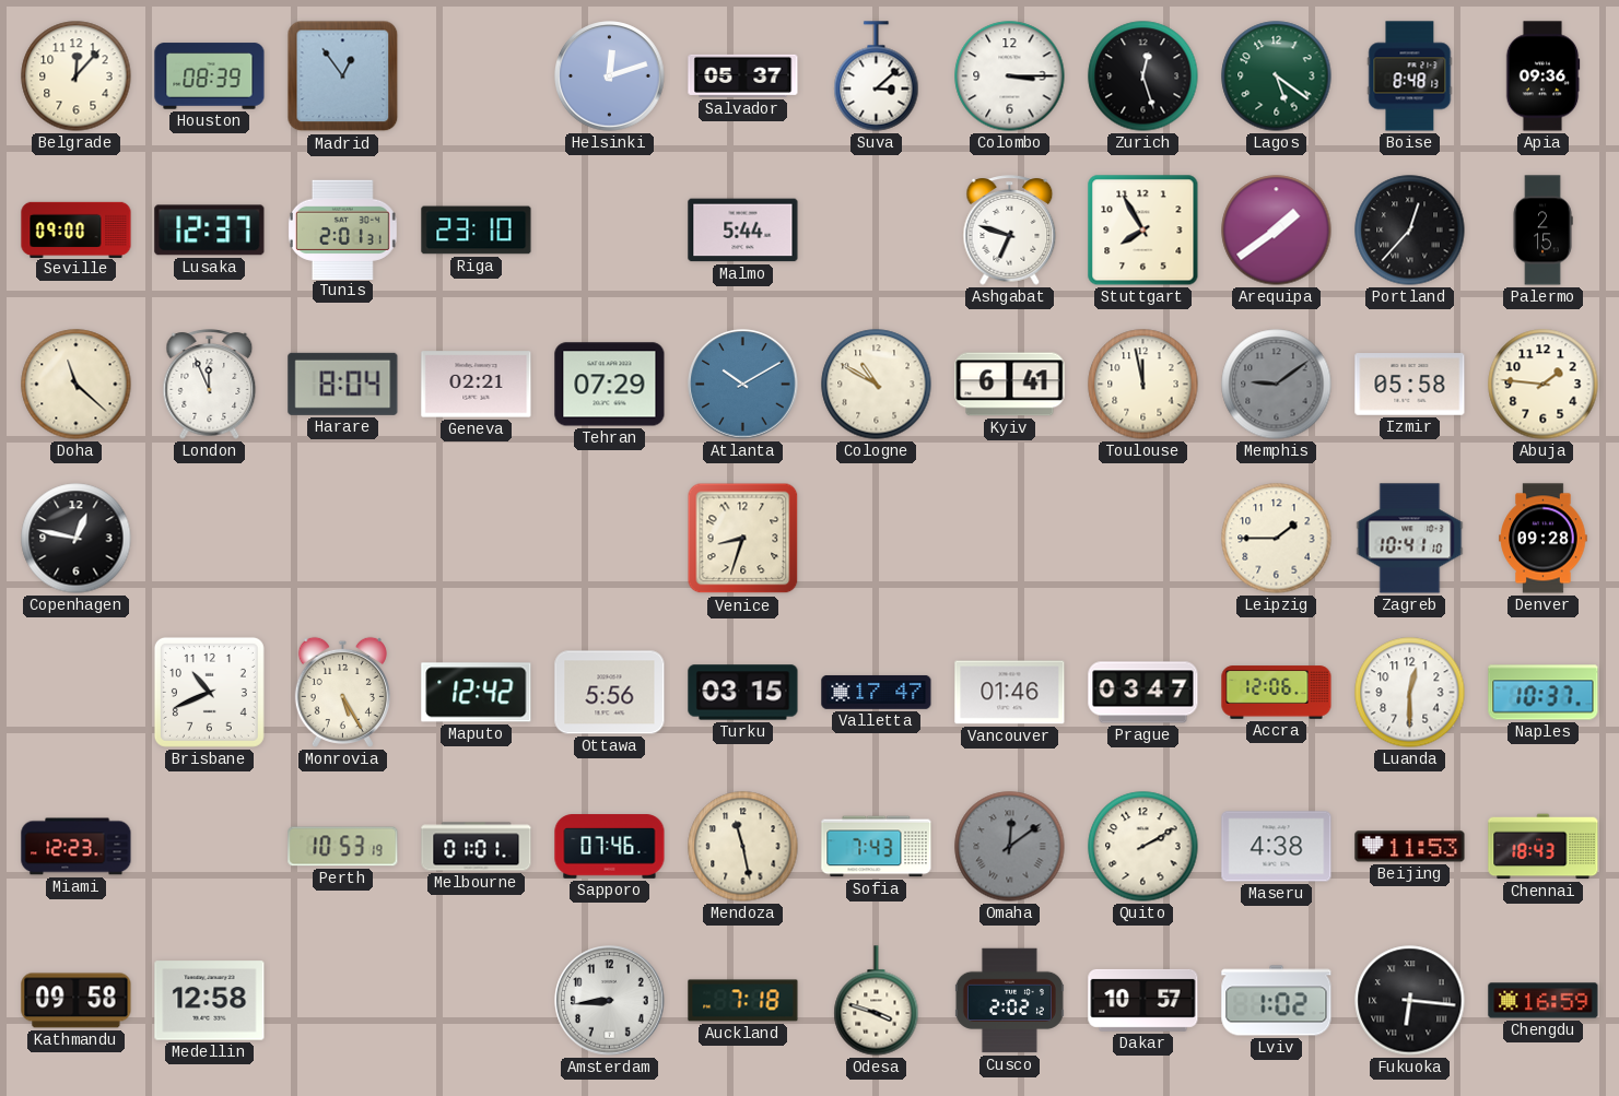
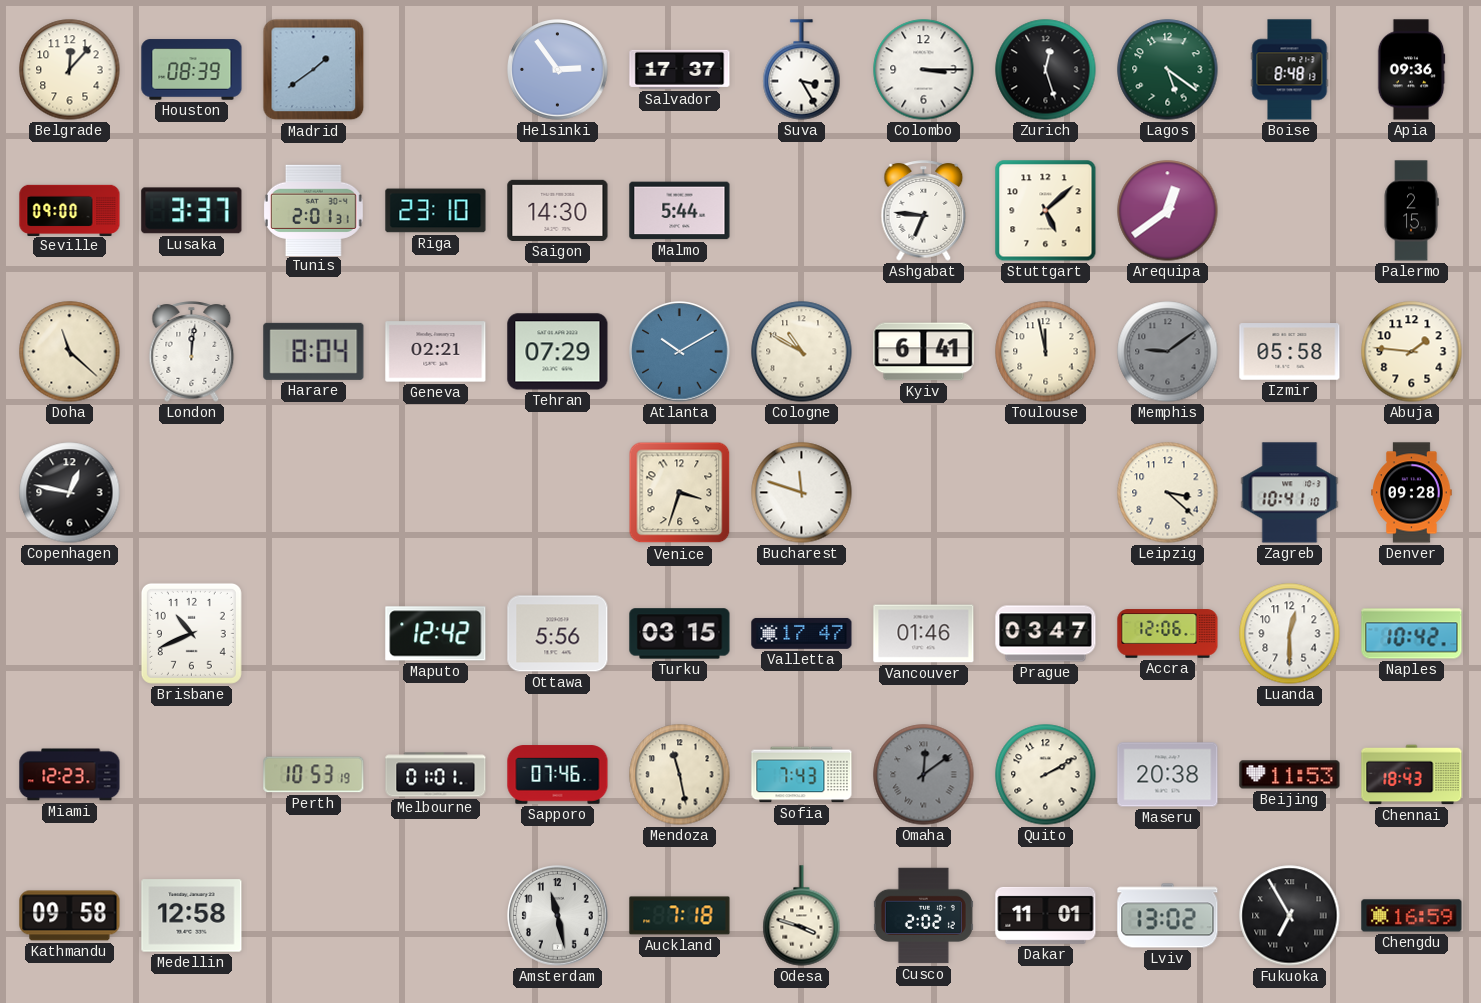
Madrid: 12:54 -> 1:39
Helsinki: 12:12 -> 2:54
Salvador: 05:37 -> 17:37
Suva: 3:08 -> 3:25
Lusaka: 12:37 -> 3:37
Saigon: none -> 14:30
Ashgabat: 6:48 -> 6:46
Stuttgart: 7:55 -> 5:08
Arequipa: 1:39 -> 12:39
Portland: 12:37 -> none
London: 11:56 -> 12:01
Venice: 8:33 -> 3:33
Bucharest: none -> 11:48
Leipzig: 1:45 -> 3:22
Monrovia: 5:25 -> none
Naples: 10:37 -> 10:42
Maseru: 4:38 -> 20:38
Amsterdam: 8:44 -> 11:28
Dakar: 10:57 -> 11:01
Lviv: 1:02 -> 13:02
Fukuoka: 6:16 -> 6:55
